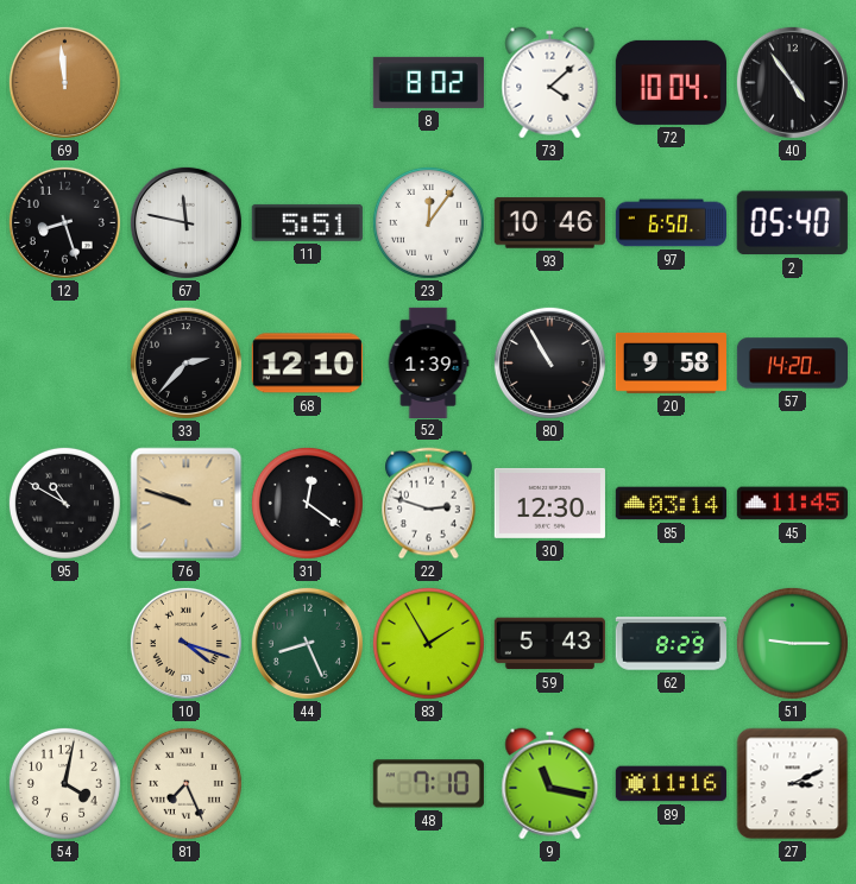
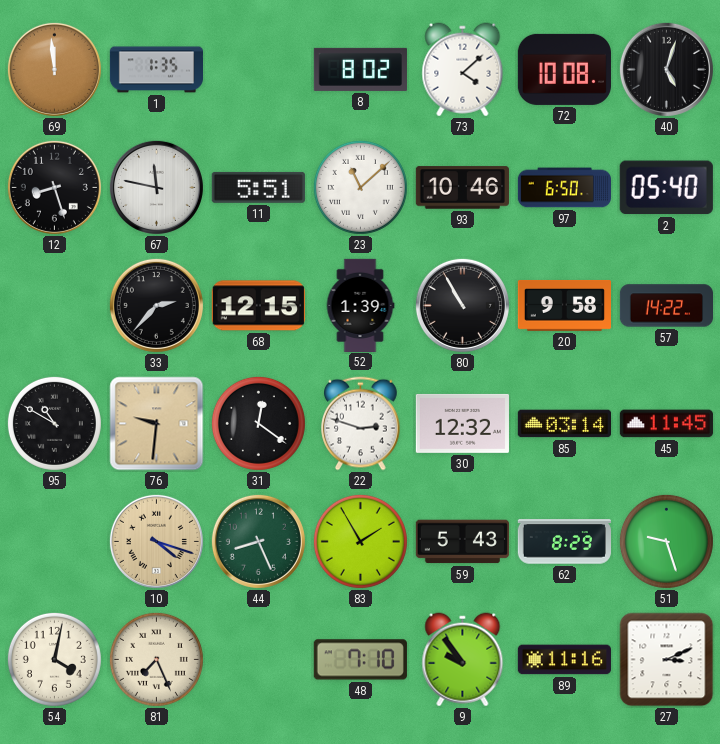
1: none -> 1:35
72: 10:04 -> 10:08
40: 4:54 -> 5:03
23: 12:06 -> 11:08
68: 12:10 -> 12:15
57: 14:20 -> 14:22
76: 9:48 -> 9:31
30: 12:30 -> 12:32
51: 9:15 -> 9:27
9: 11:17 -> 9:54
